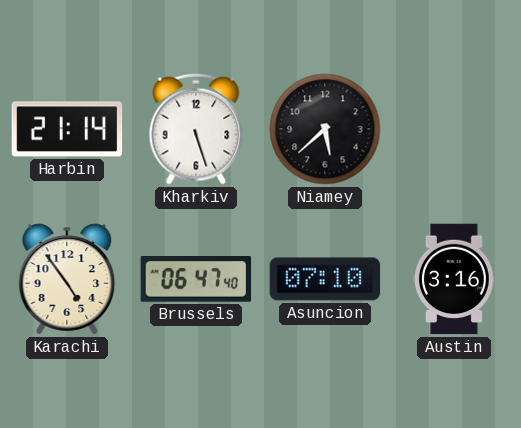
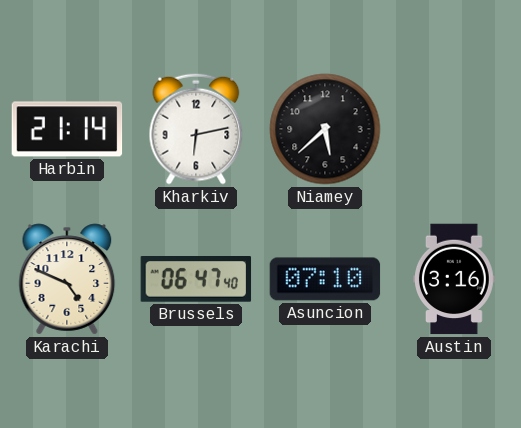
Kharkiv: 5:27 -> 6:13
Karachi: 4:54 -> 4:49
